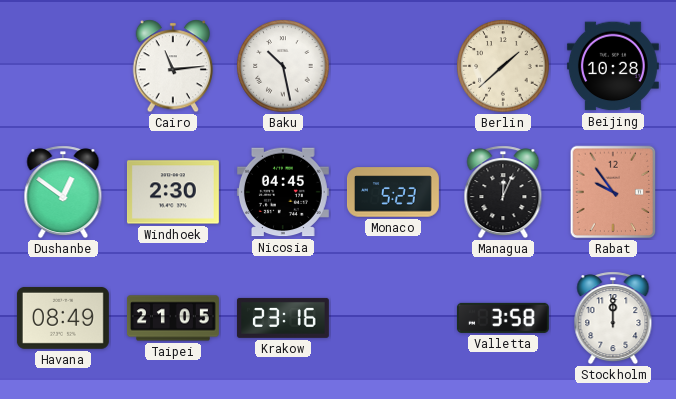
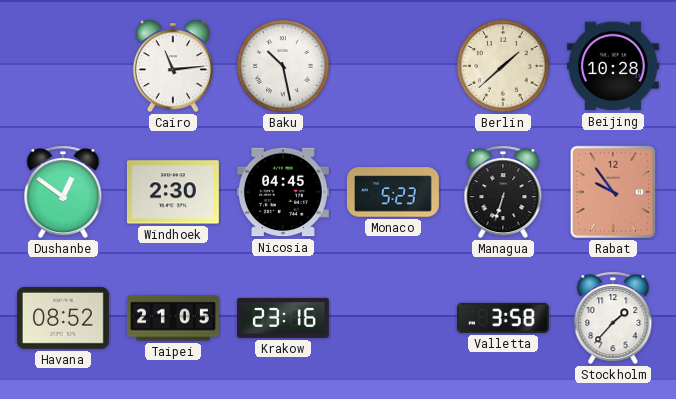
Managua: 12:04 -> 6:33
Havana: 08:49 -> 08:52
Stockholm: 12:00 -> 1:37
